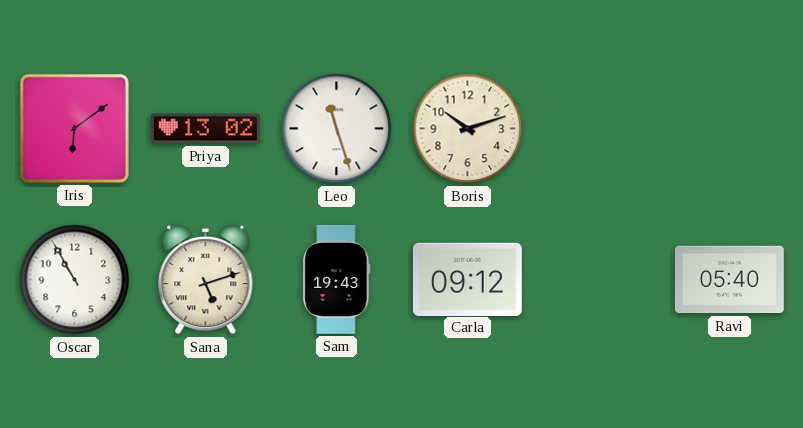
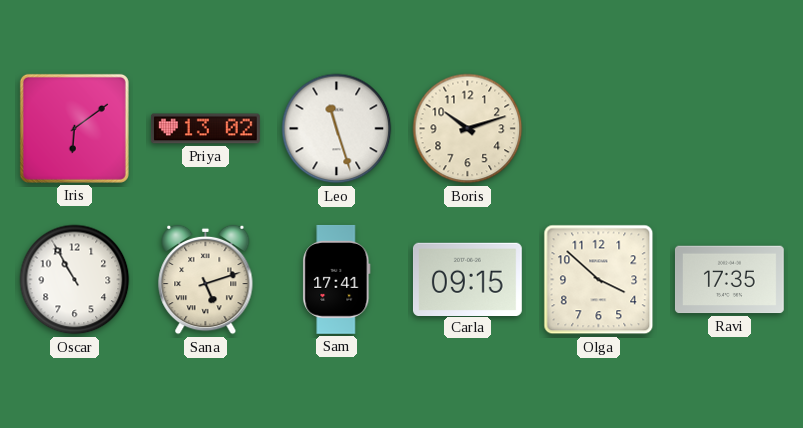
Sam: 19:43 -> 17:41
Carla: 09:12 -> 09:15
Olga: none -> 3:52
Ravi: 05:40 -> 17:35
